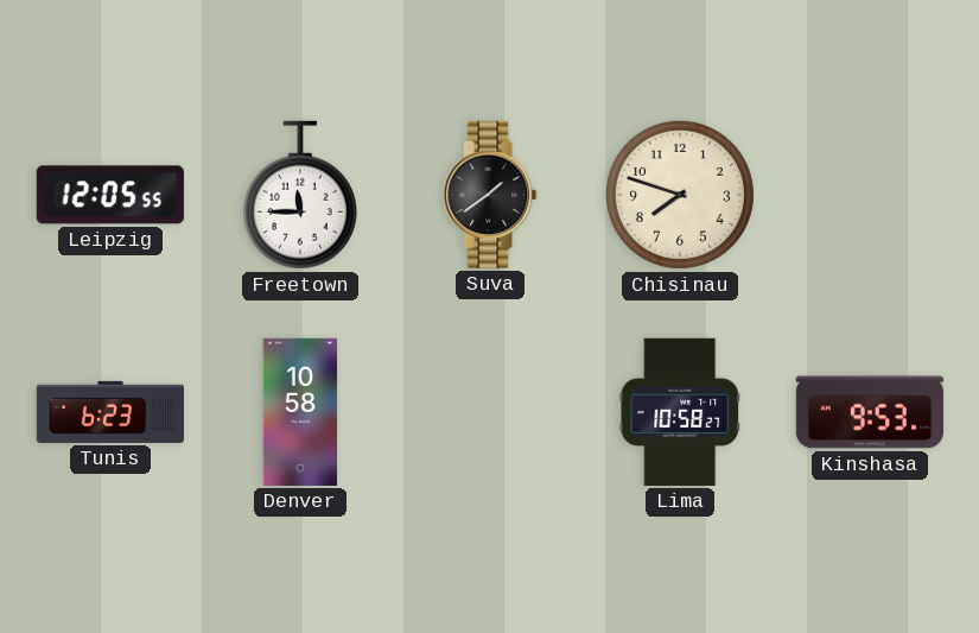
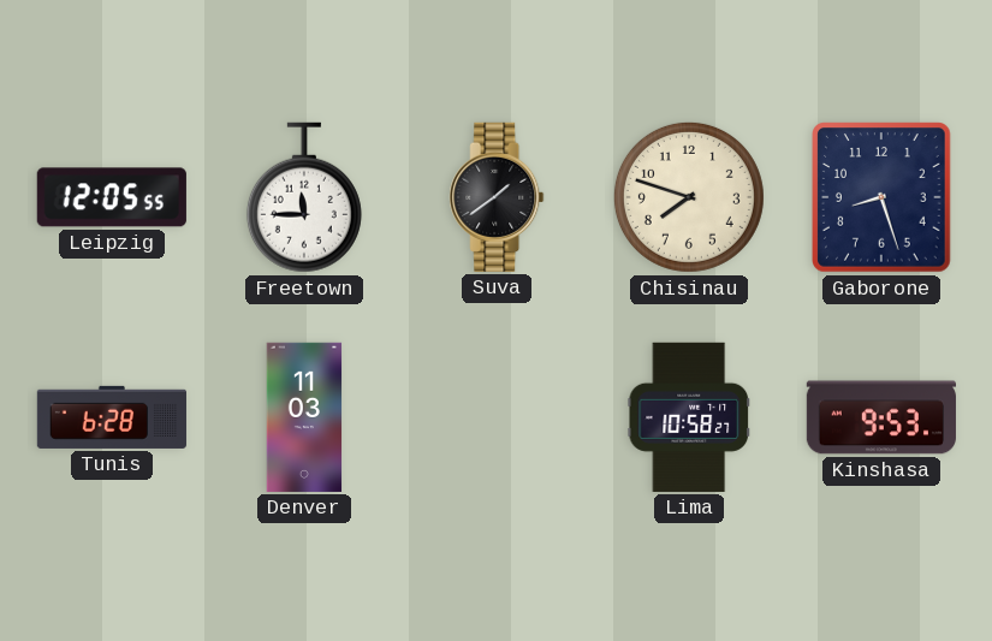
Gaborone: none -> 8:27
Tunis: 6:23 -> 6:28
Denver: 10:58 -> 11:03
